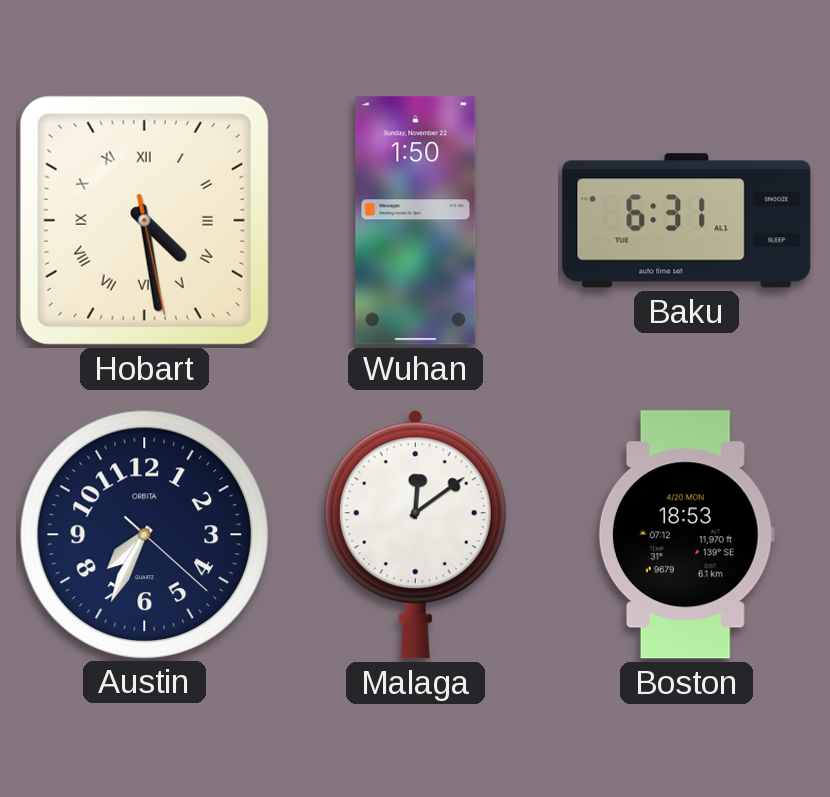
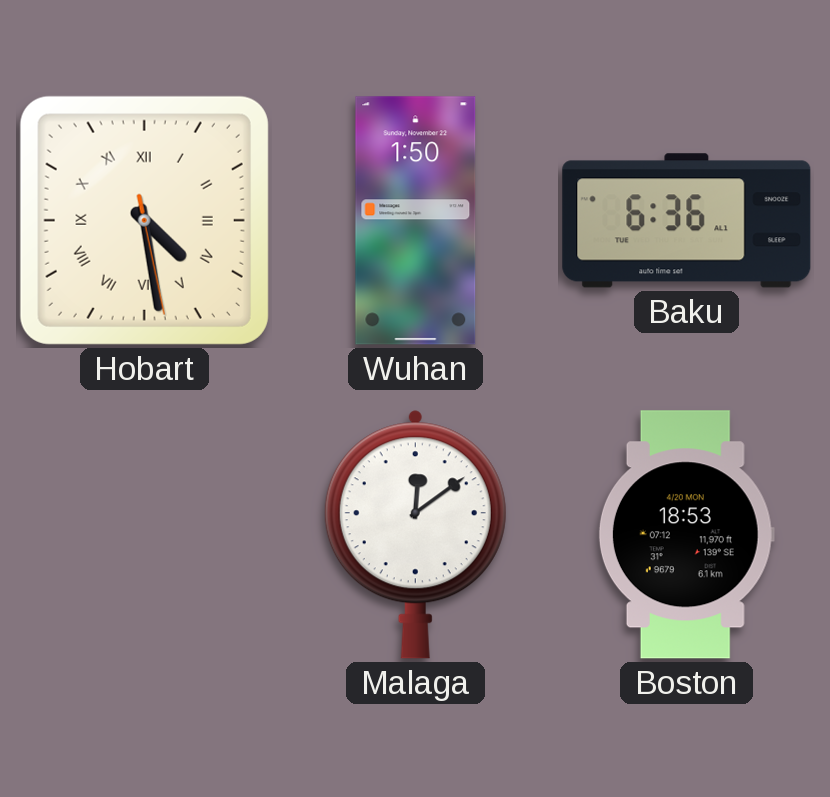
Baku: 6:31 -> 6:36
Austin: 7:34 -> none
